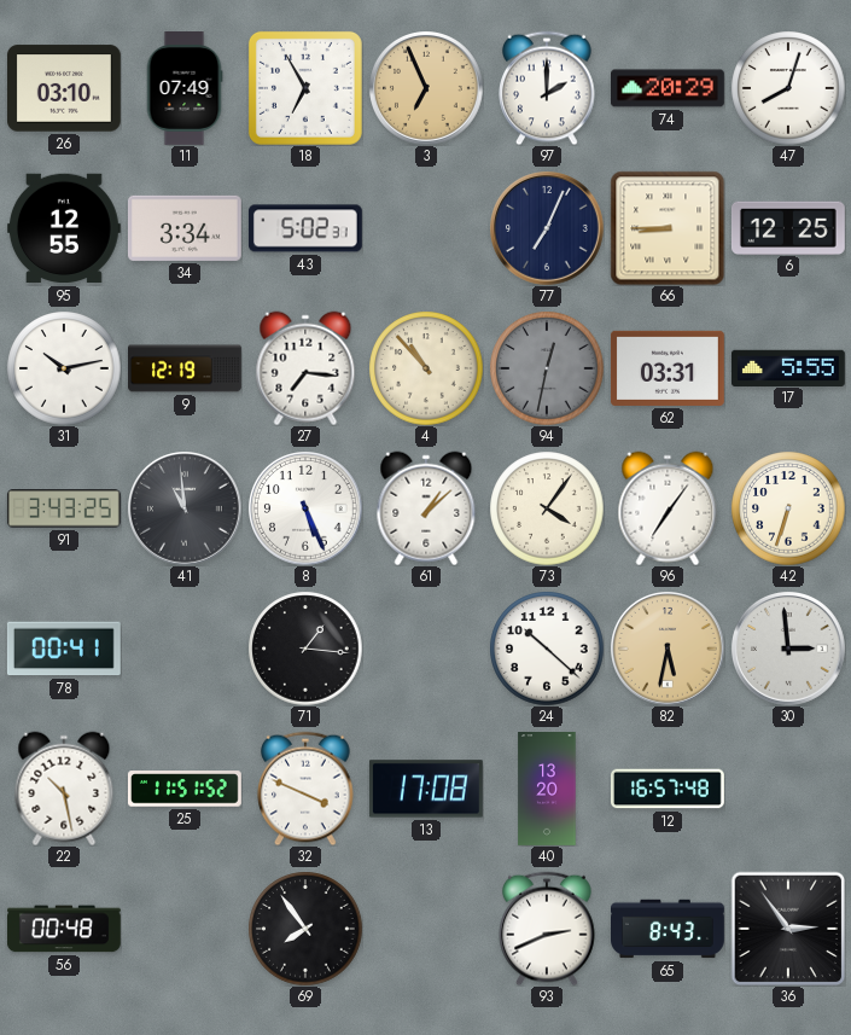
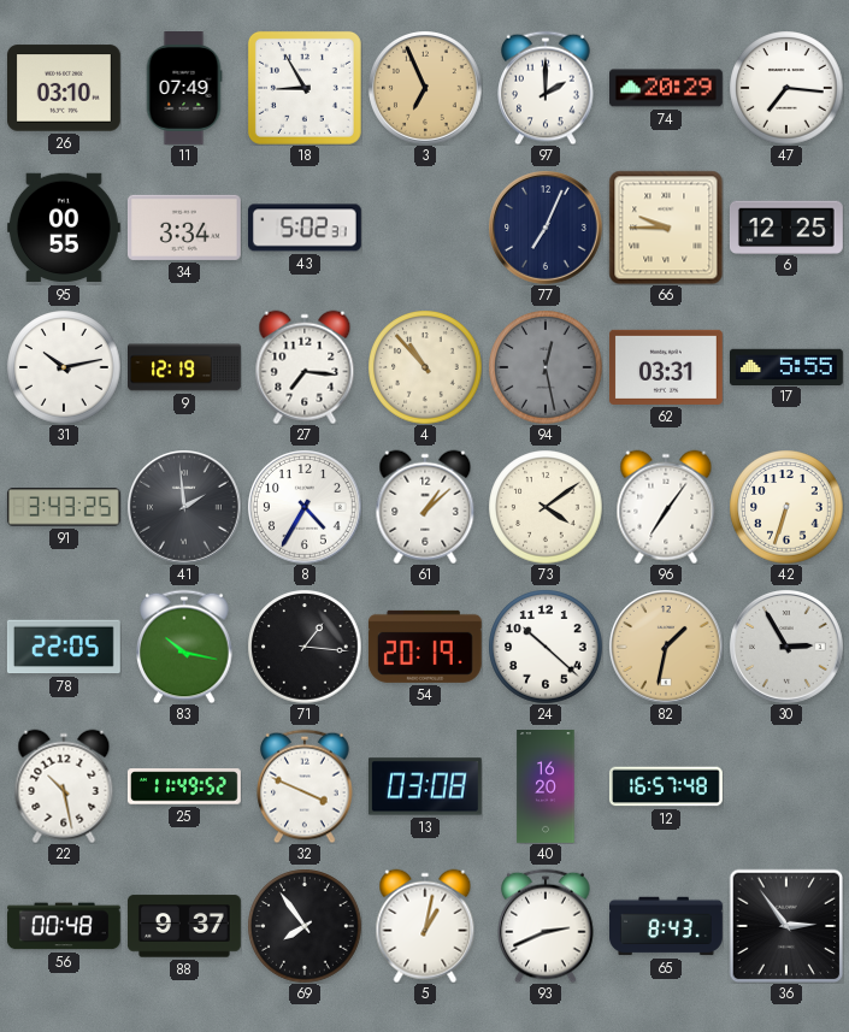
18: 6:55 -> 8:55
47: 8:03 -> 7:16
95: 12:55 -> 00:55
66: 8:45 -> 9:45
94: 12:32 -> 12:28
41: 10:59 -> 1:59
8: 5:26 -> 4:35
73: 4:06 -> 4:09
78: 00:41 -> 22:05
83: none -> 10:17
54: none -> 20:19
82: 5:32 -> 1:32
30: 2:59 -> 2:55
25: 11:51 -> 11:49
13: 17:08 -> 03:08
40: 13:20 -> 16:20
88: none -> 9:37
5: none -> 1:02
